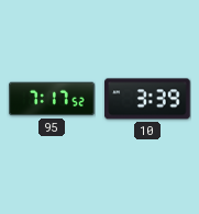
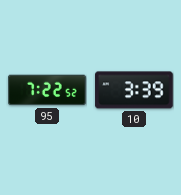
95: 7:17 -> 7:22
